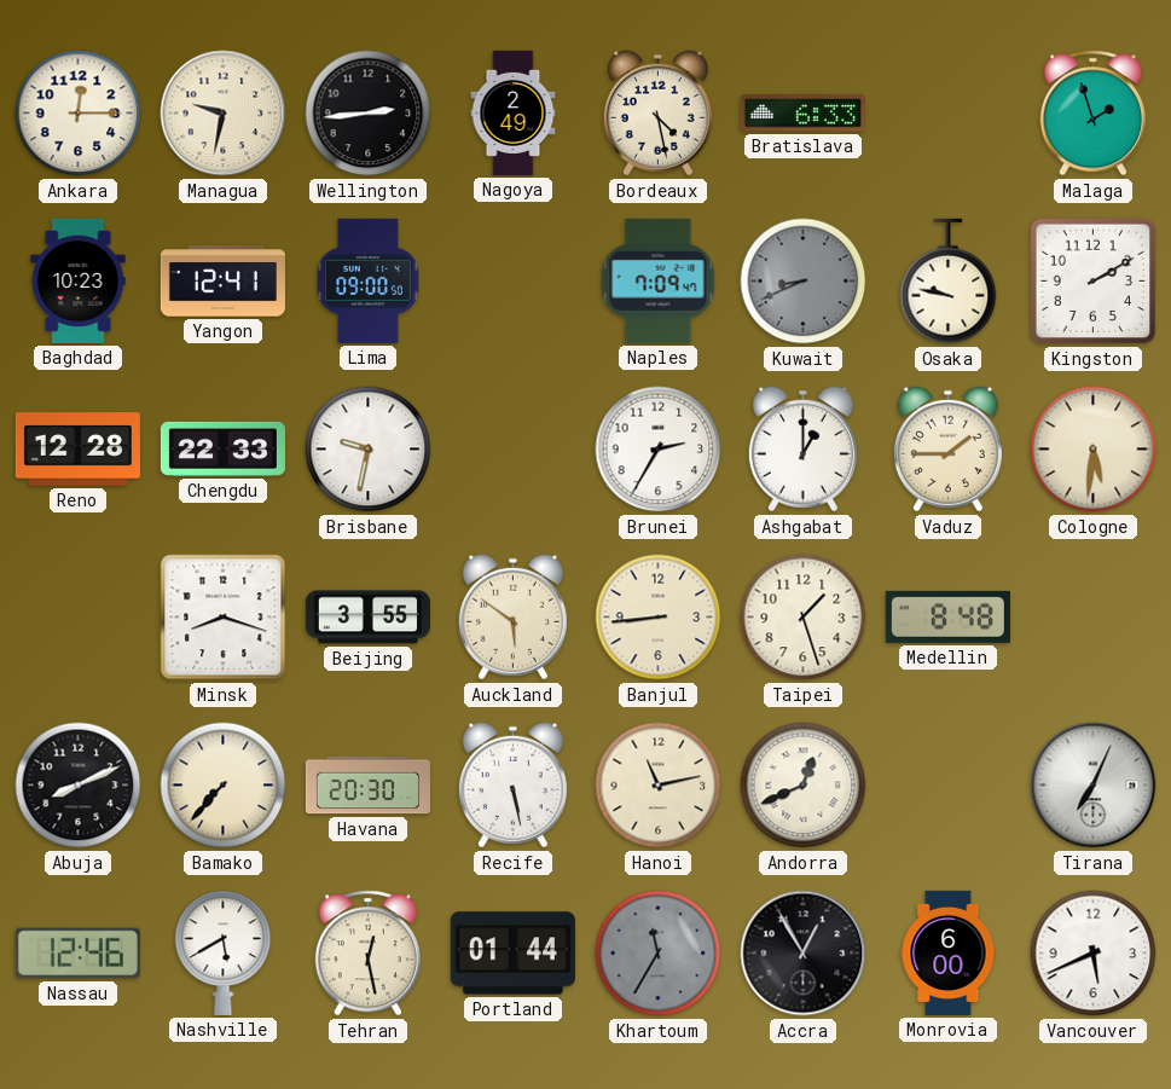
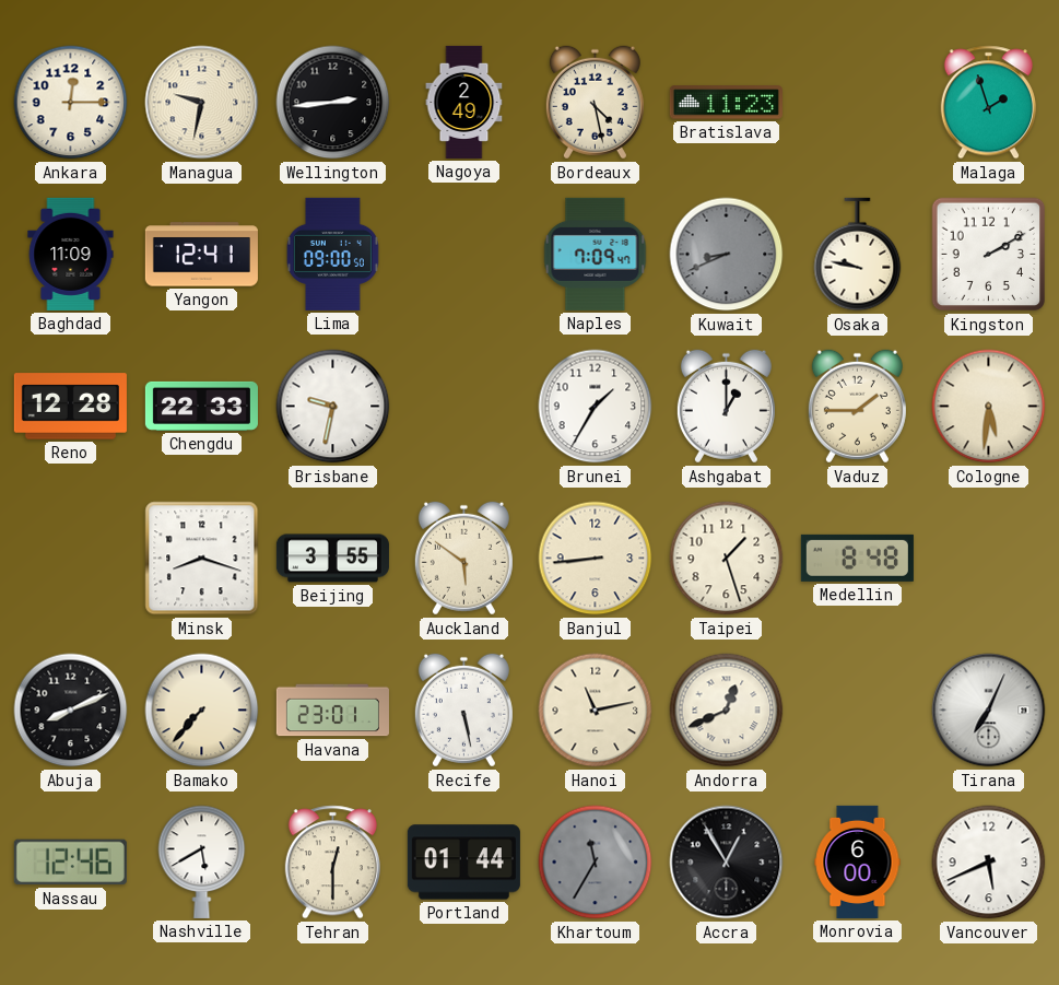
Bratislava: 6:33 -> 11:23
Baghdad: 10:23 -> 11:09
Brunei: 2:35 -> 1:35
Havana: 20:30 -> 23:01
Tehran: 12:28 -> 12:30
